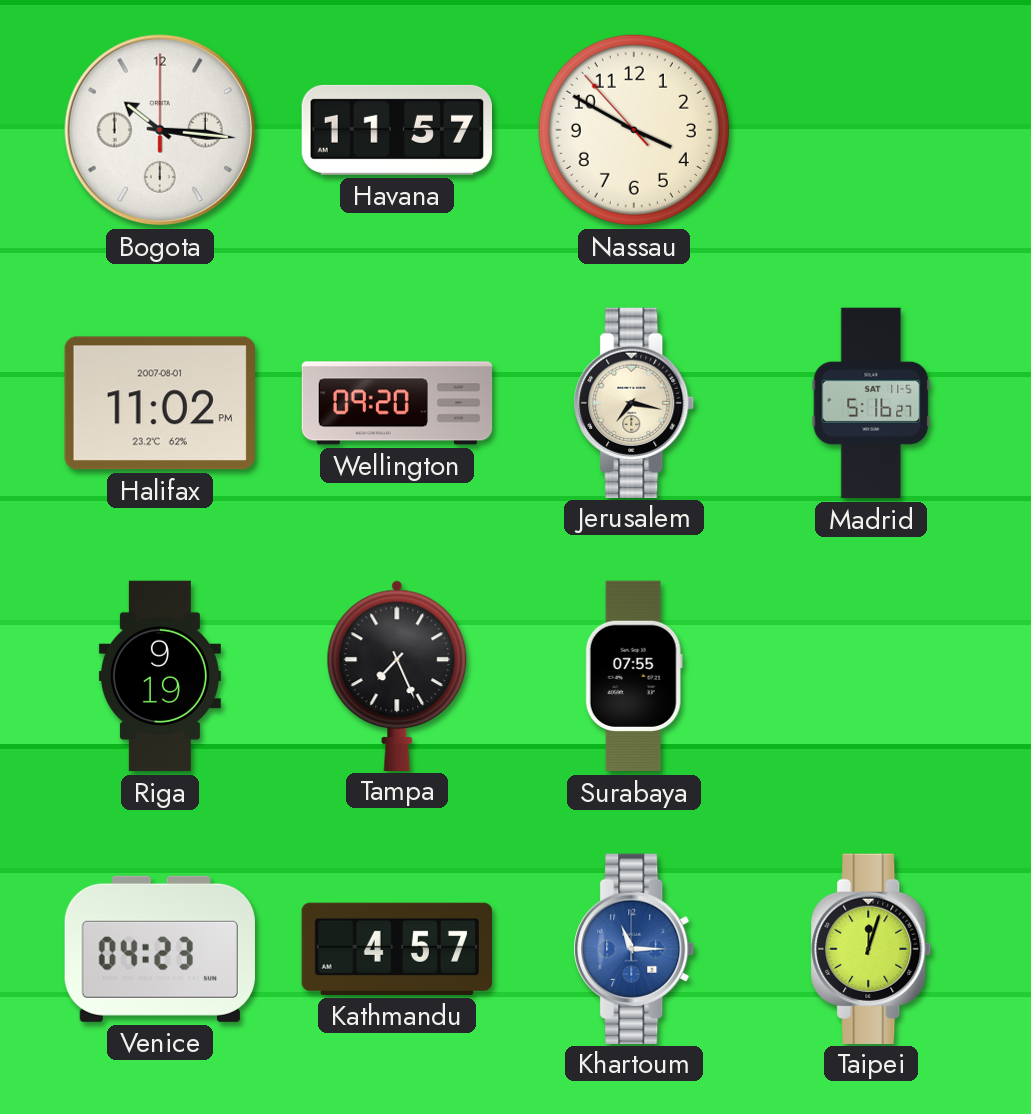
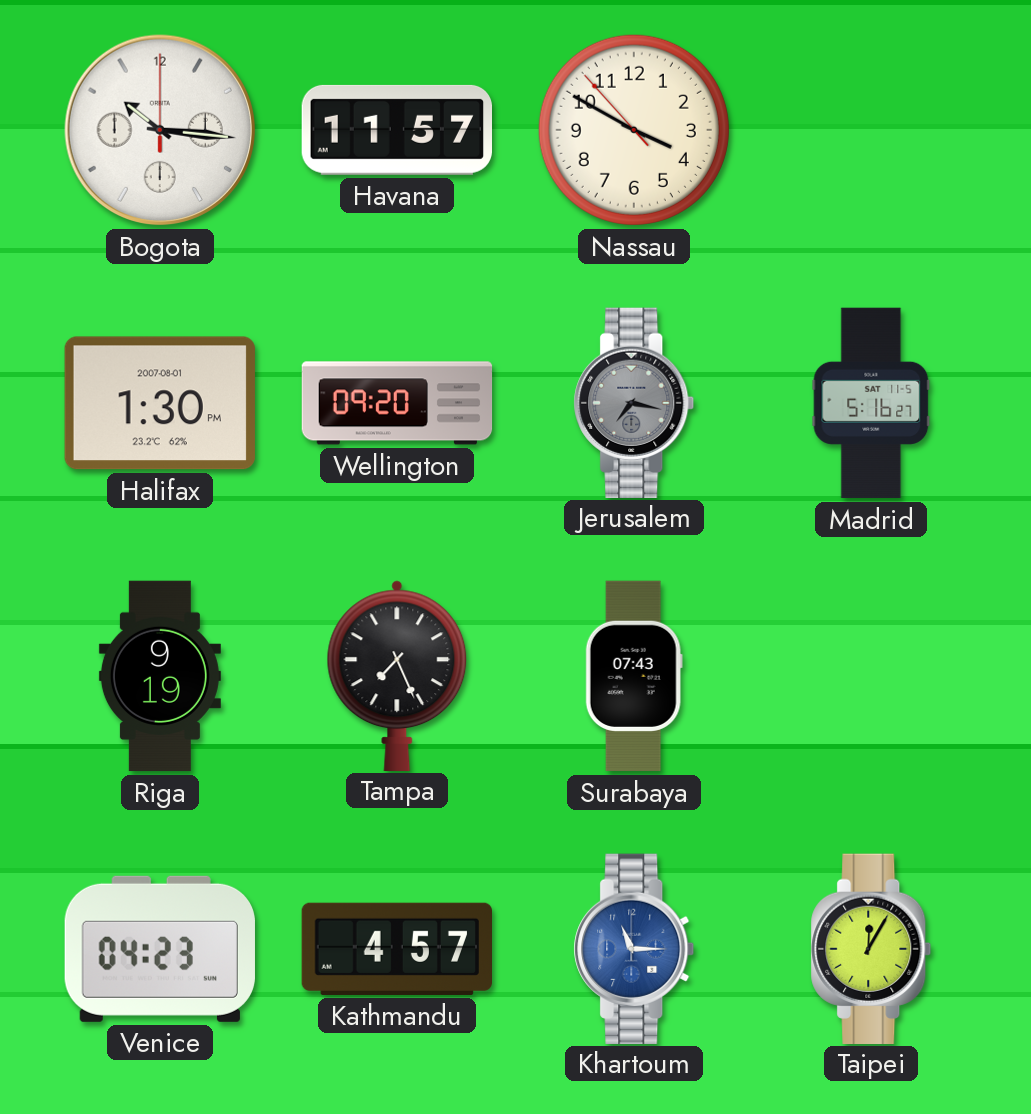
Halifax: 11:02 -> 1:30
Jerusalem dial: cream -> grey
Surabaya: 07:55 -> 07:43
Taipei: 12:03 -> 12:05
